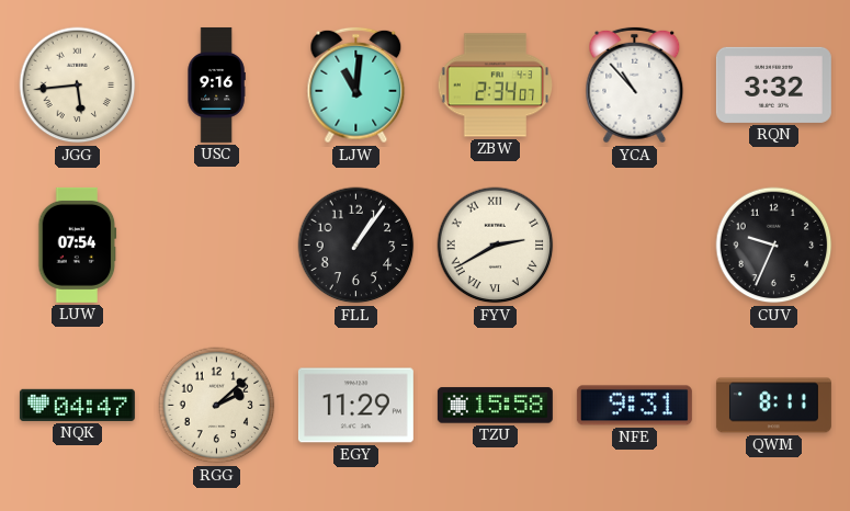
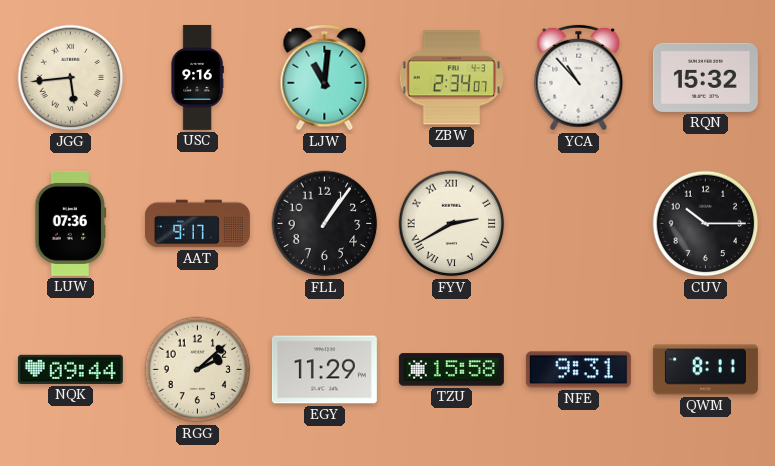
RQN: 3:32 -> 15:32
LUW: 07:54 -> 07:36
AAT: none -> 9:17
CUV: 9:34 -> 10:15
NQK: 04:47 -> 09:44
